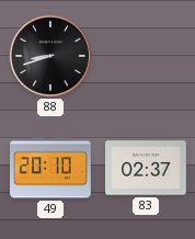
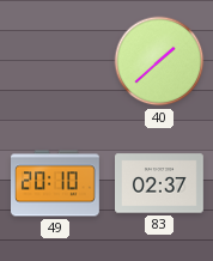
88: 8:42 -> none
40: none -> 1:38
